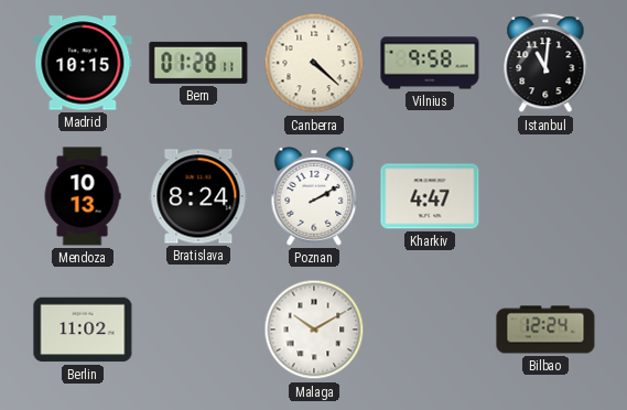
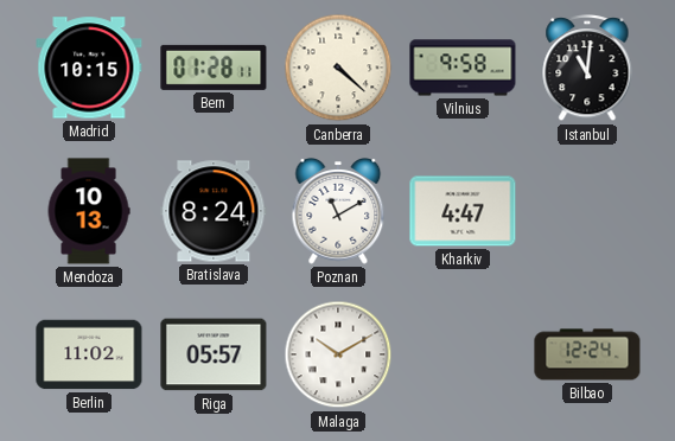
Poznan: 2:10 -> 11:10
Riga: none -> 05:57
